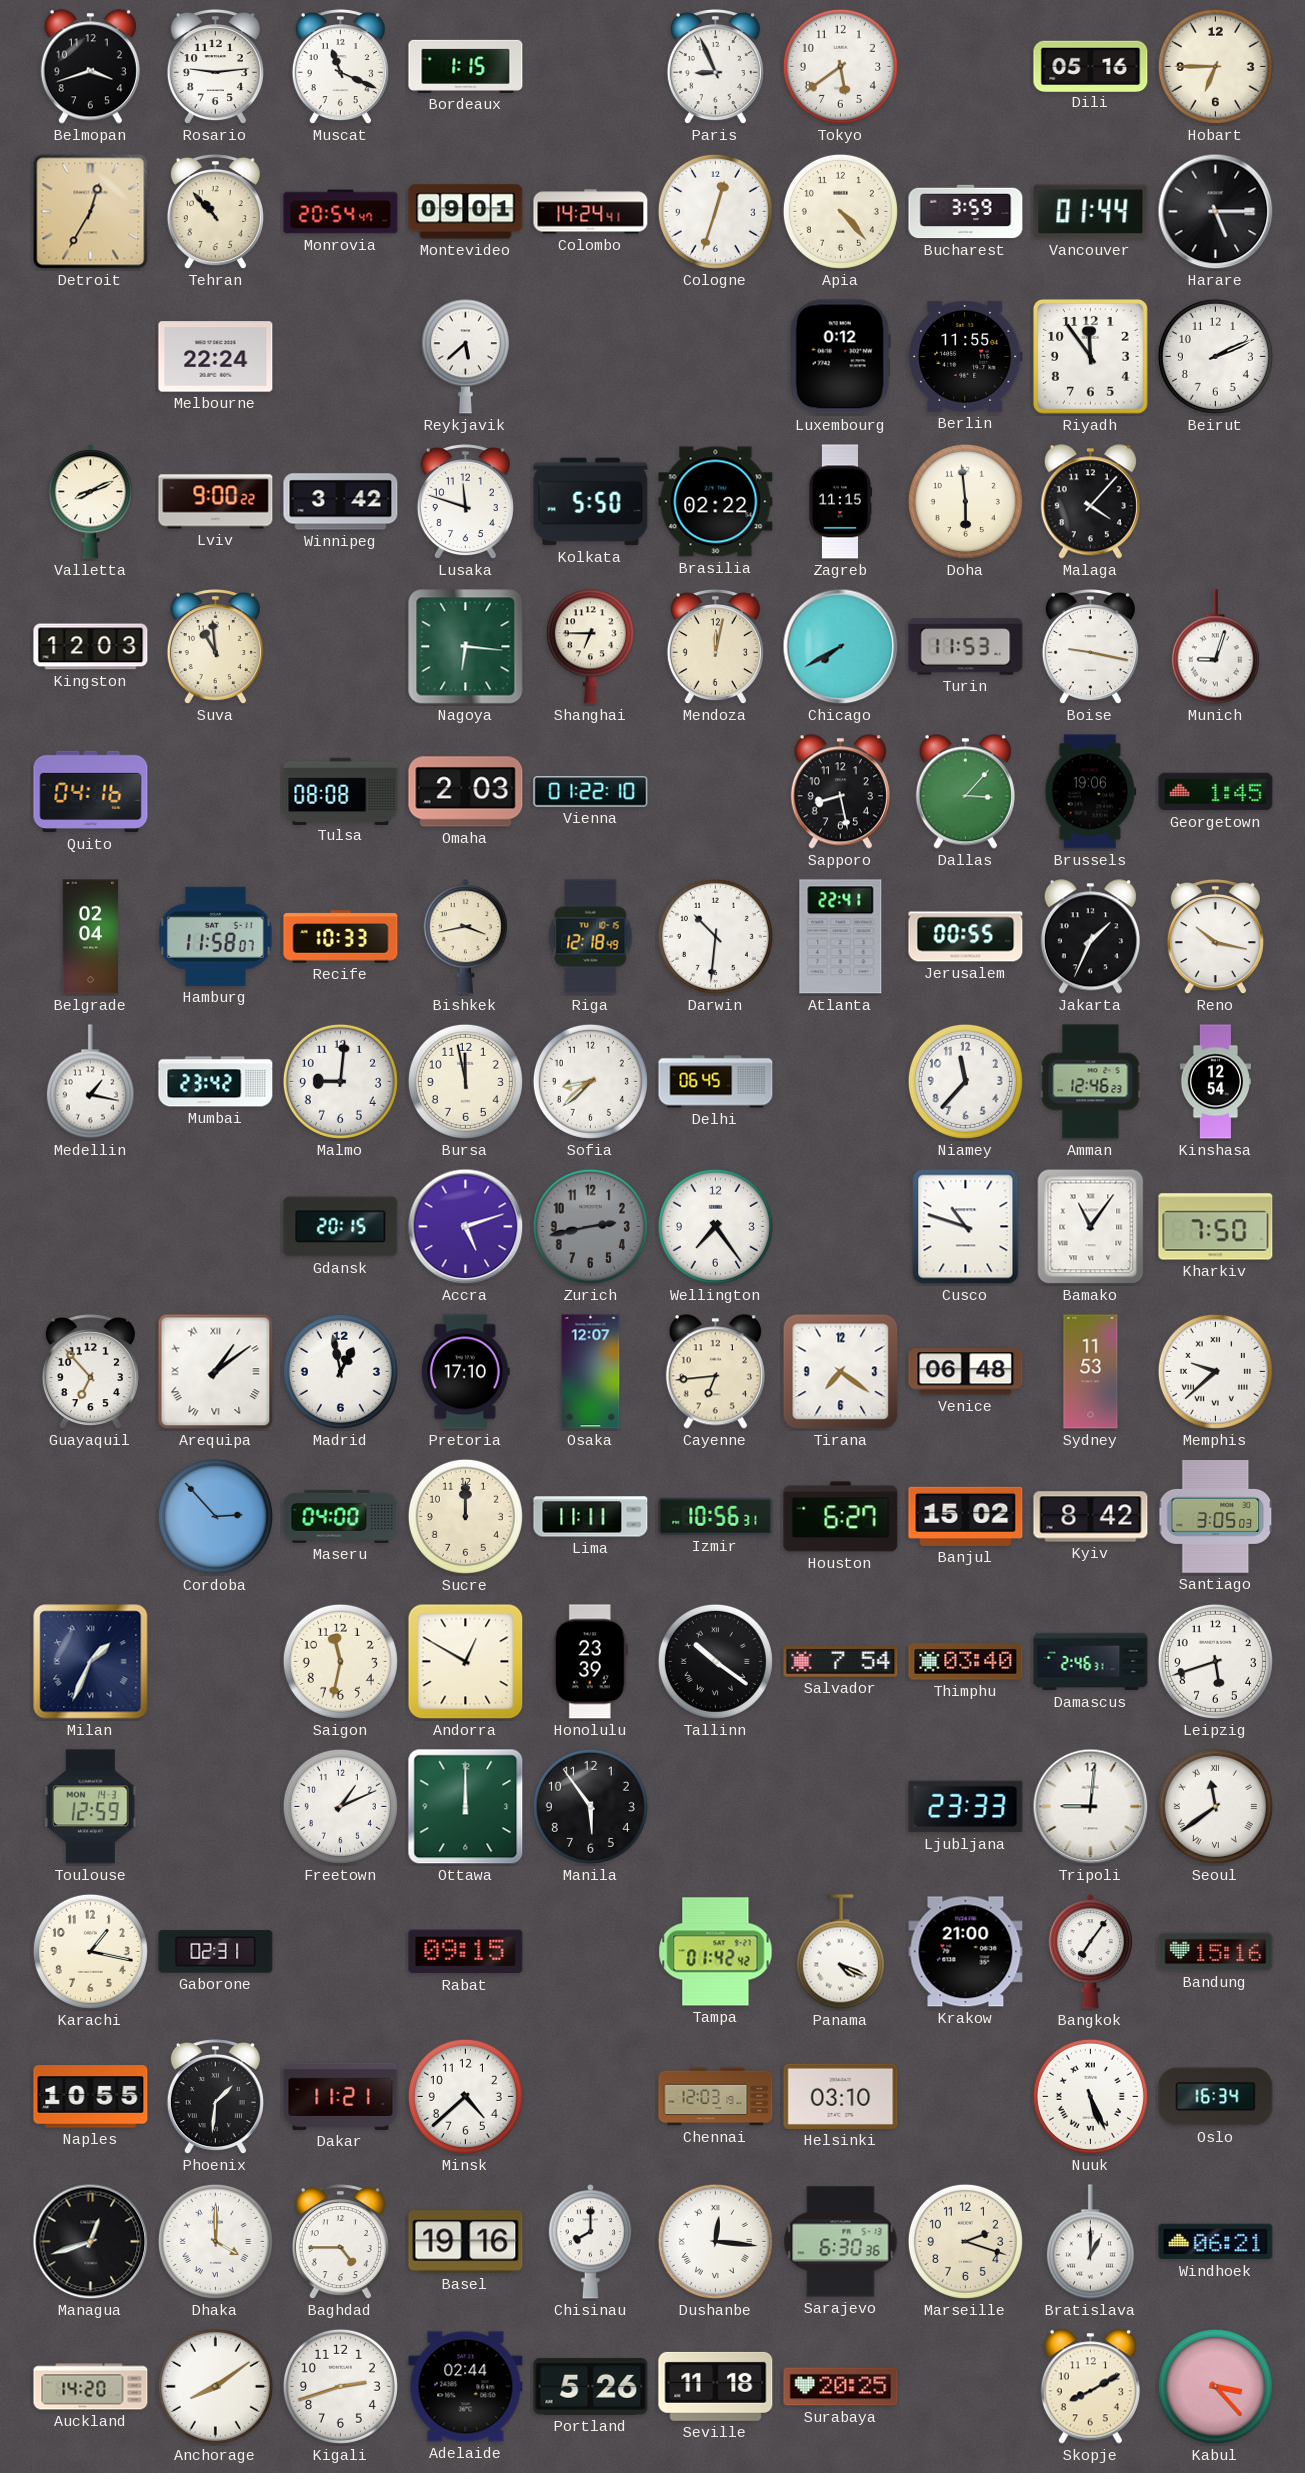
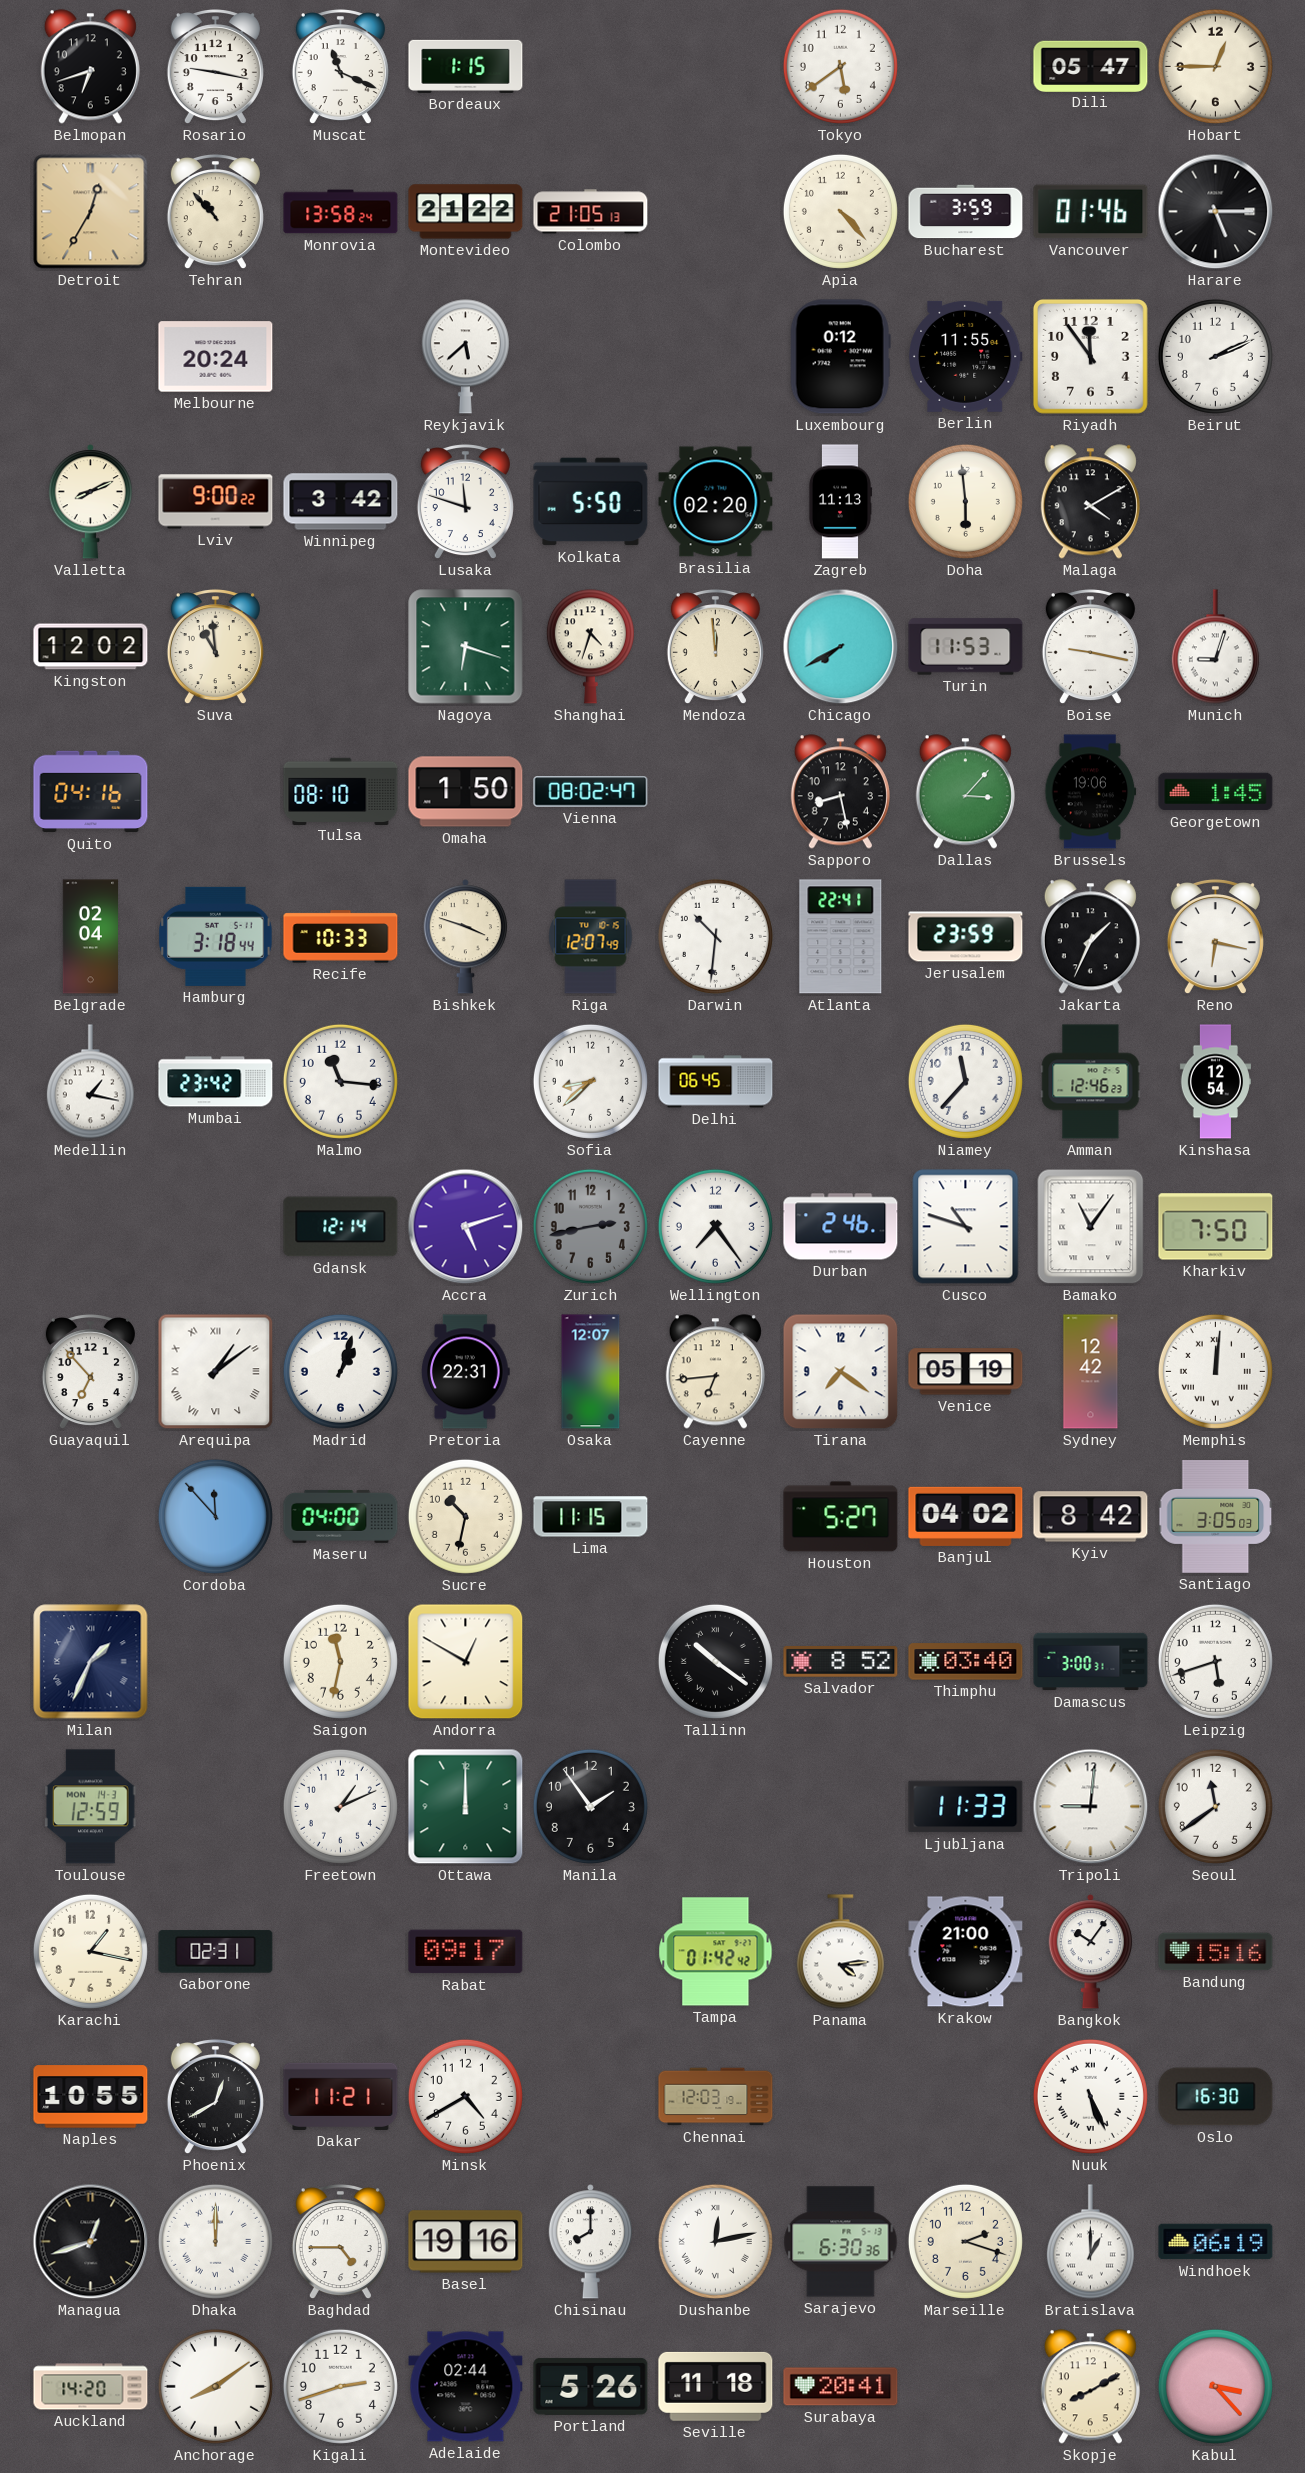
Belmopan: 3:42 -> 6:42
Rosario: 9:14 -> 9:17
Paris: 8:56 -> none
Dili: 05:16 -> 05:47
Hobart: 6:45 -> 12:45
Monrovia: 20:54 -> 13:58
Montevideo: 09:01 -> 21:22
Colombo: 14:24 -> 21:05
Cologne: 12:33 -> none
Vancouver: 01:44 -> 01:46
Melbourne: 22:24 -> 20:24
Brasilia: 02:22 -> 02:20
Zagreb: 11:15 -> 11:13
Malaga: 4:07 -> 4:10
Kingston: 12:03 -> 12:02
Nagoya: 6:16 -> 6:18
Shanghai: 6:45 -> 4:33
Mendoza: 12:02 -> 11:59
Tulsa: 08:08 -> 08:10
Omaha: 2:03 -> 1:50
Vienna: 01:22 -> 08:02
Hamburg: 11:58 -> 3:18
Bishkek: 3:43 -> 3:48
Riga: 12:18 -> 12:07
Jerusalem: 00:55 -> 23:59
Reno: 10:17 -> 6:17
Malmo: 9:01 -> 11:16
Bursa: 11:58 -> none
Gdansk: 20:15 -> 12:14
Durban: none -> 2:46
Madrid: 12:58 -> 1:03
Pretoria: 17:10 -> 22:31
Venice: 06:48 -> 05:19
Sydney: 11:53 -> 12:42
Memphis: 9:38 -> 12:01
Cordoba: 2:53 -> 11:53
Sucre: 12:00 -> 10:32
Lima: 11:11 -> 11:15
Izmir: 10:56 -> none
Houston: 6:27 -> 5:27
Banjul: 15:02 -> 04:02
Honolulu: 23:39 -> none
Salvador: 7:54 -> 8:52
Damascus: 2:46 -> 3:00
Manila: 5:54 -> 1:54
Ljubljana: 23:33 -> 11:33
Seoul numerals: Roman -> Arabic
Rabat: 09:15 -> 09:17
Panama: 4:19 -> 4:14
Bangkok: 7:06 -> 10:06
Phoenix: 1:31 -> 12:40
Minsk: 4:38 -> 4:40
Helsinki: 03:10 -> none
Oslo: 16:34 -> 16:30
Dhaka: 4:00 -> 12:00
Dushanbe: 12:16 -> 12:13
Windhoek: 06:21 -> 06:19
Surabaya: 20:25 -> 20:41
